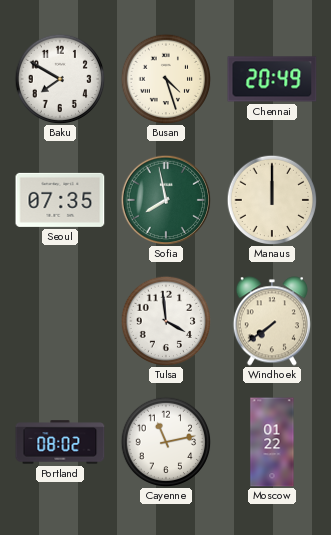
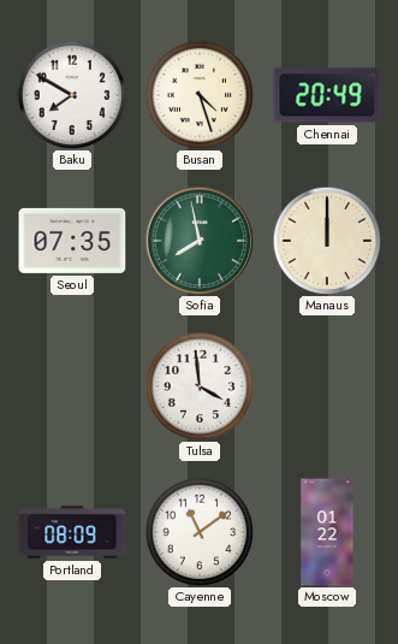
Windhoek: 7:39 -> none
Portland: 08:02 -> 08:09
Cayenne: 11:13 -> 11:09
